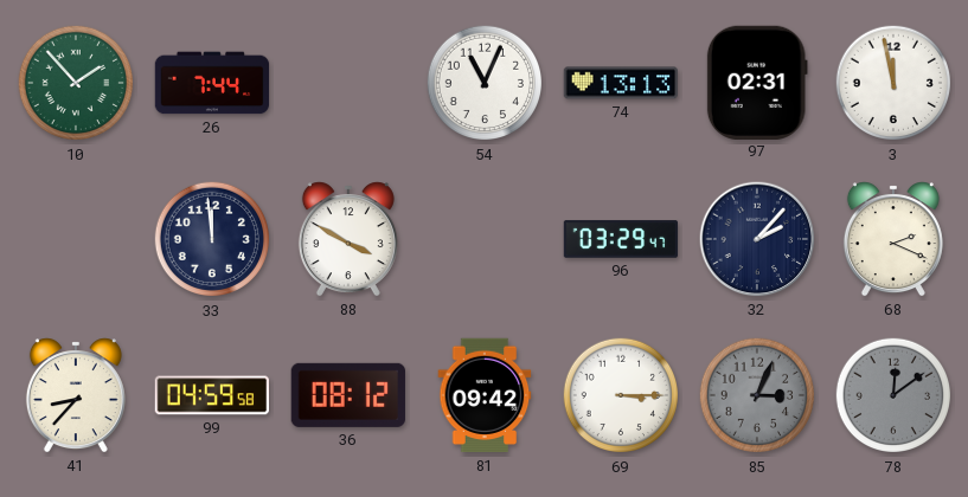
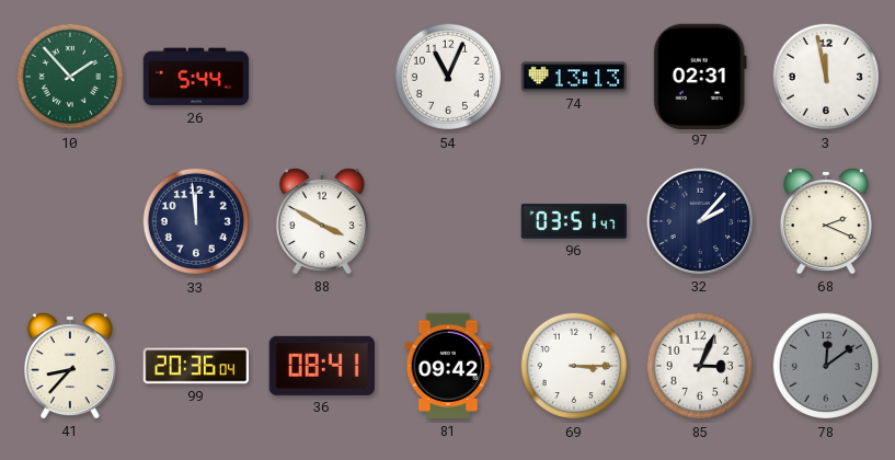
26: 7:44 -> 5:44
96: 03:29 -> 03:51
99: 04:59 -> 20:36
36: 08:12 -> 08:41
85 dial: grey -> white
